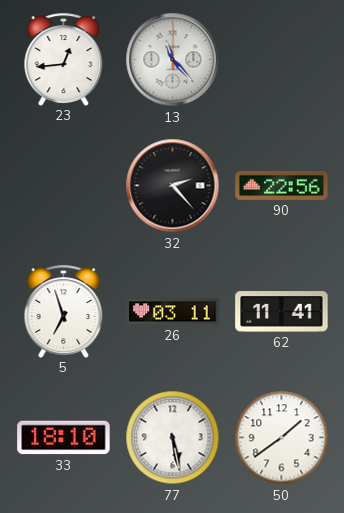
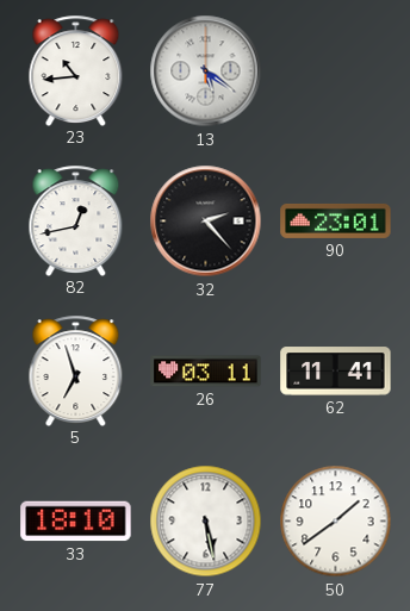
23: 12:44 -> 10:44
13: 11:23 -> 5:21
82: none -> 12:43
90: 22:56 -> 23:01
